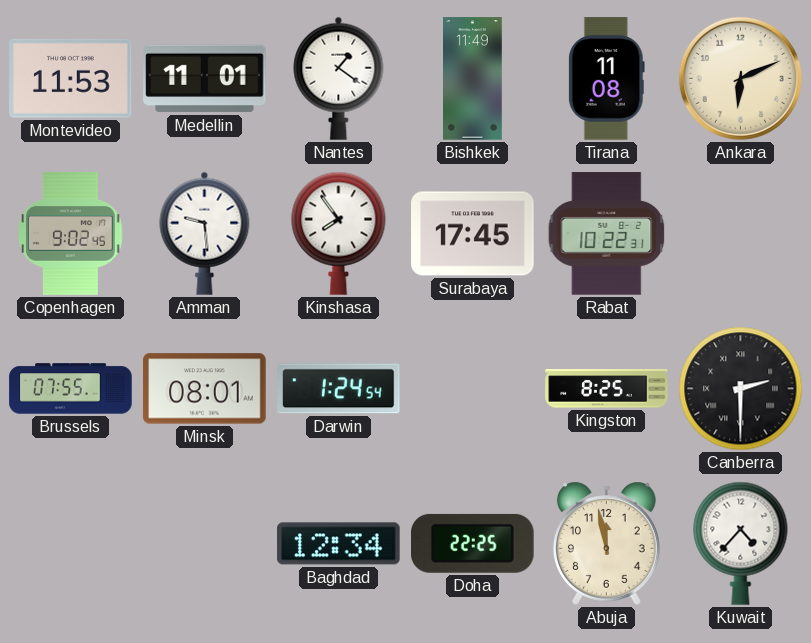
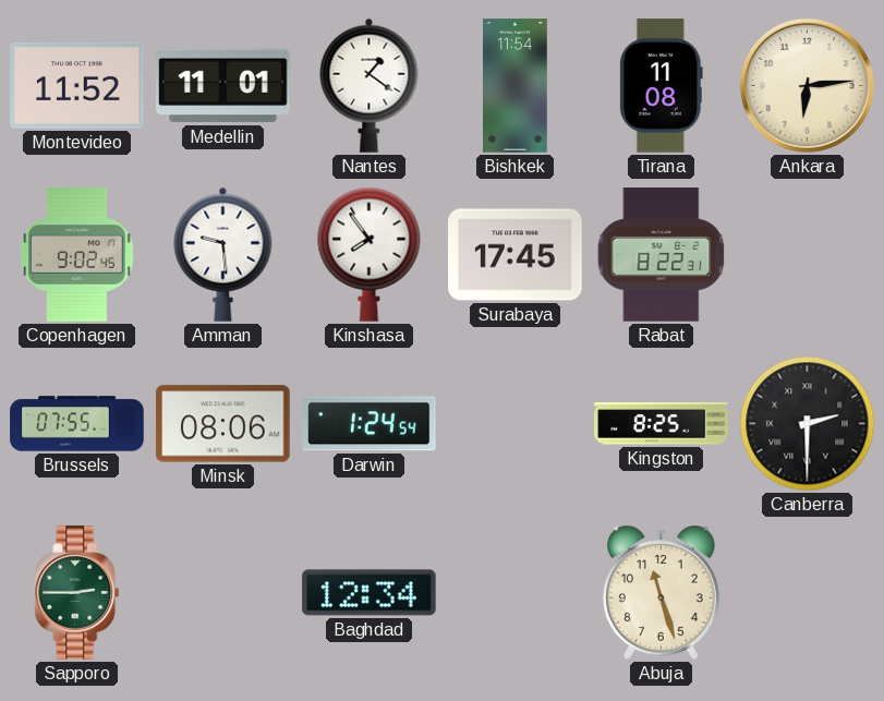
Montevideo: 11:53 -> 11:52
Bishkek: 11:49 -> 11:54
Ankara: 6:11 -> 6:14
Rabat: 10:22 -> 8:22
Minsk: 08:01 -> 08:06
Sapporo: none -> 2:45
Doha: 22:25 -> none
Abuja: 11:58 -> 11:27
Kuwait: 4:37 -> none
